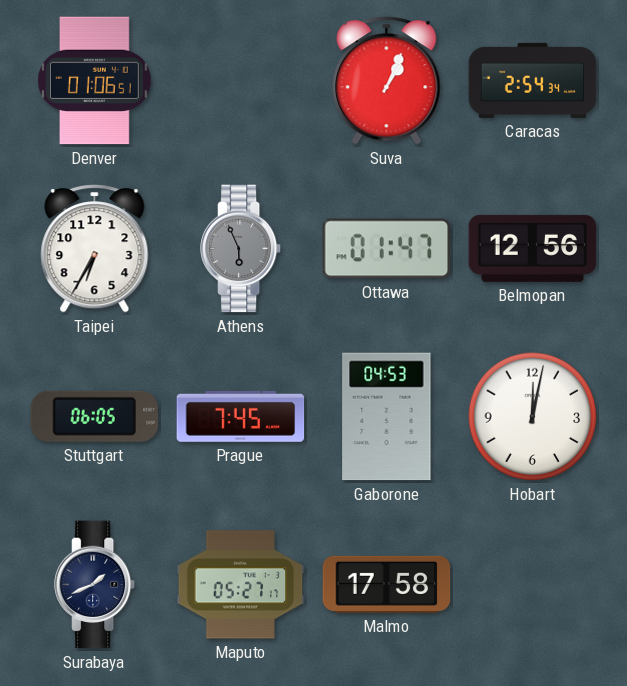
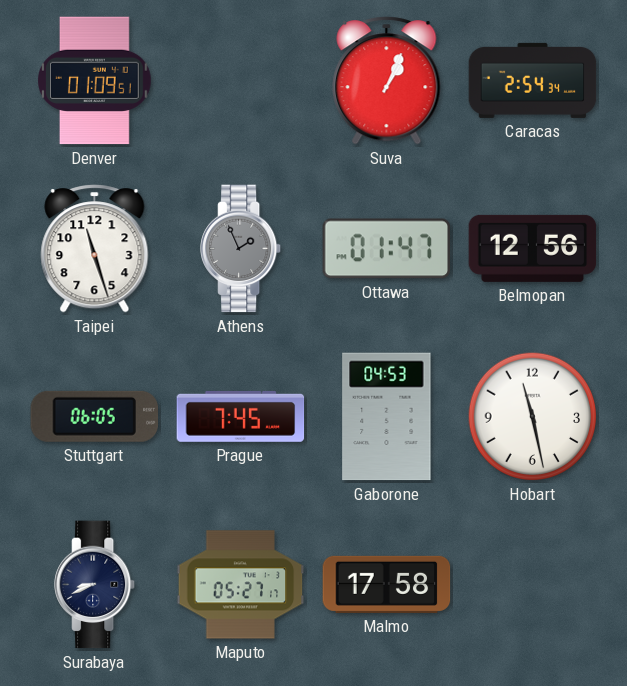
Denver: 01:06 -> 01:09
Taipei: 6:35 -> 11:27
Athens: 5:56 -> 1:56
Hobart: 12:02 -> 11:28
Surabaya: 1:41 -> 8:41
